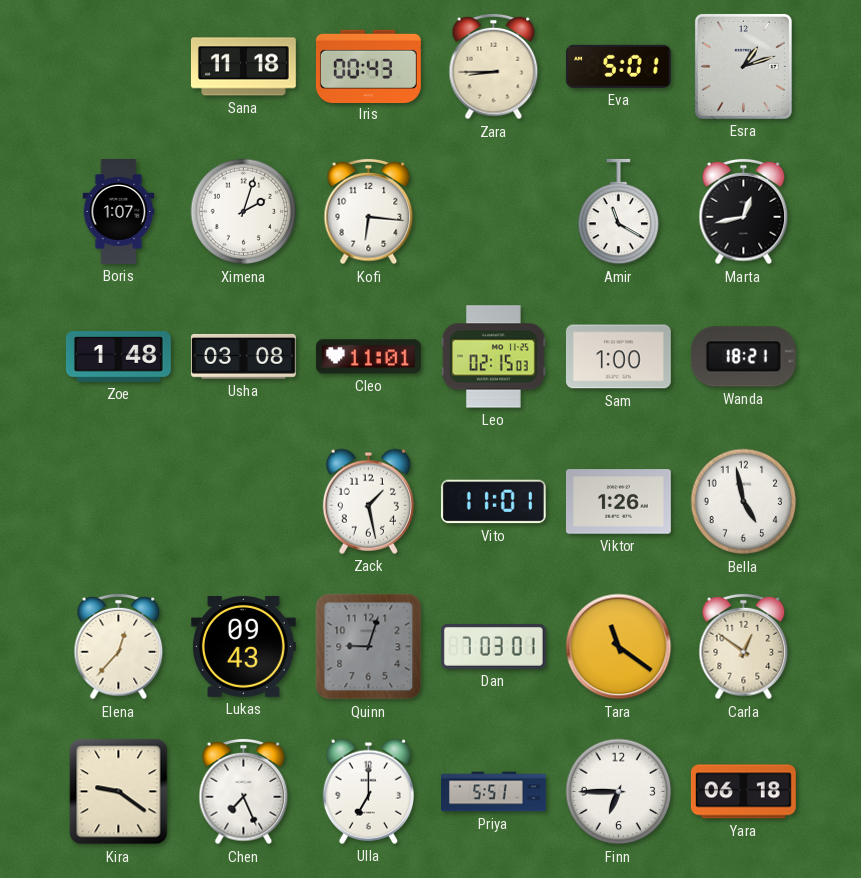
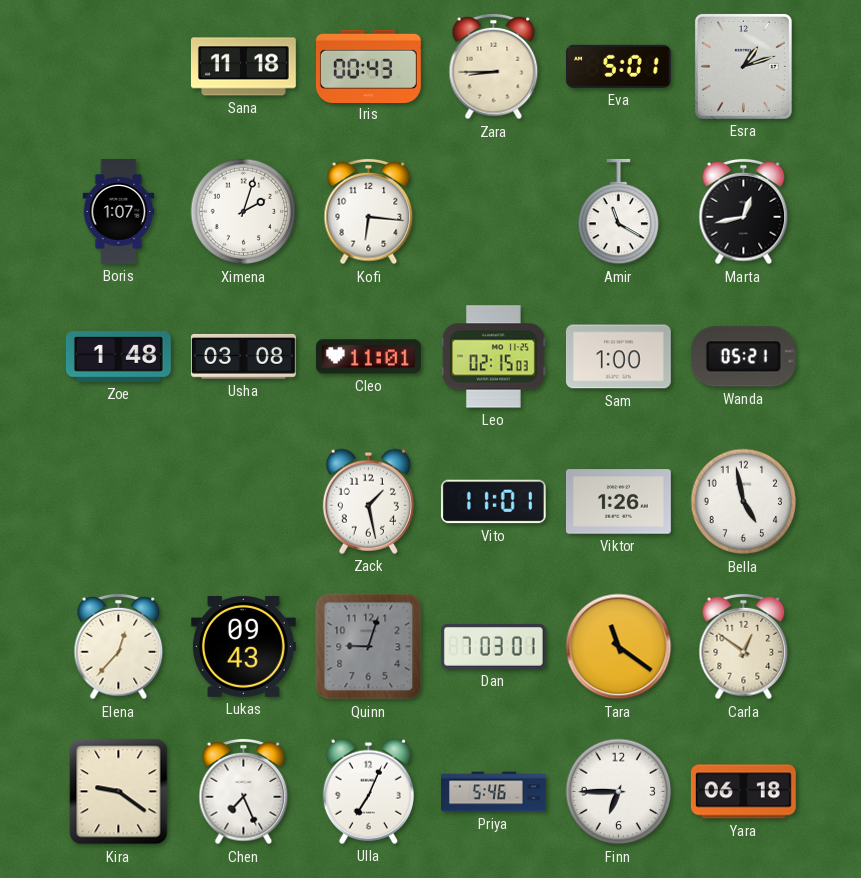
Wanda: 18:21 -> 05:21
Ulla: 7:00 -> 7:04
Priya: 5:51 -> 5:46
